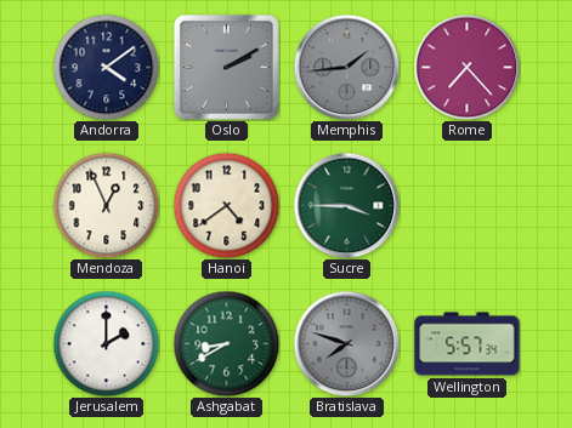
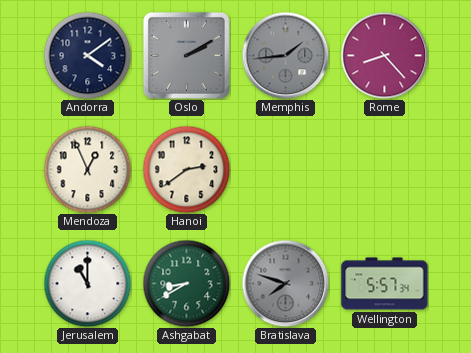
Rome: 7:23 -> 8:23
Hanoi: 4:39 -> 2:39
Sucre: 3:45 -> none
Jerusalem: 2:00 -> 11:00
